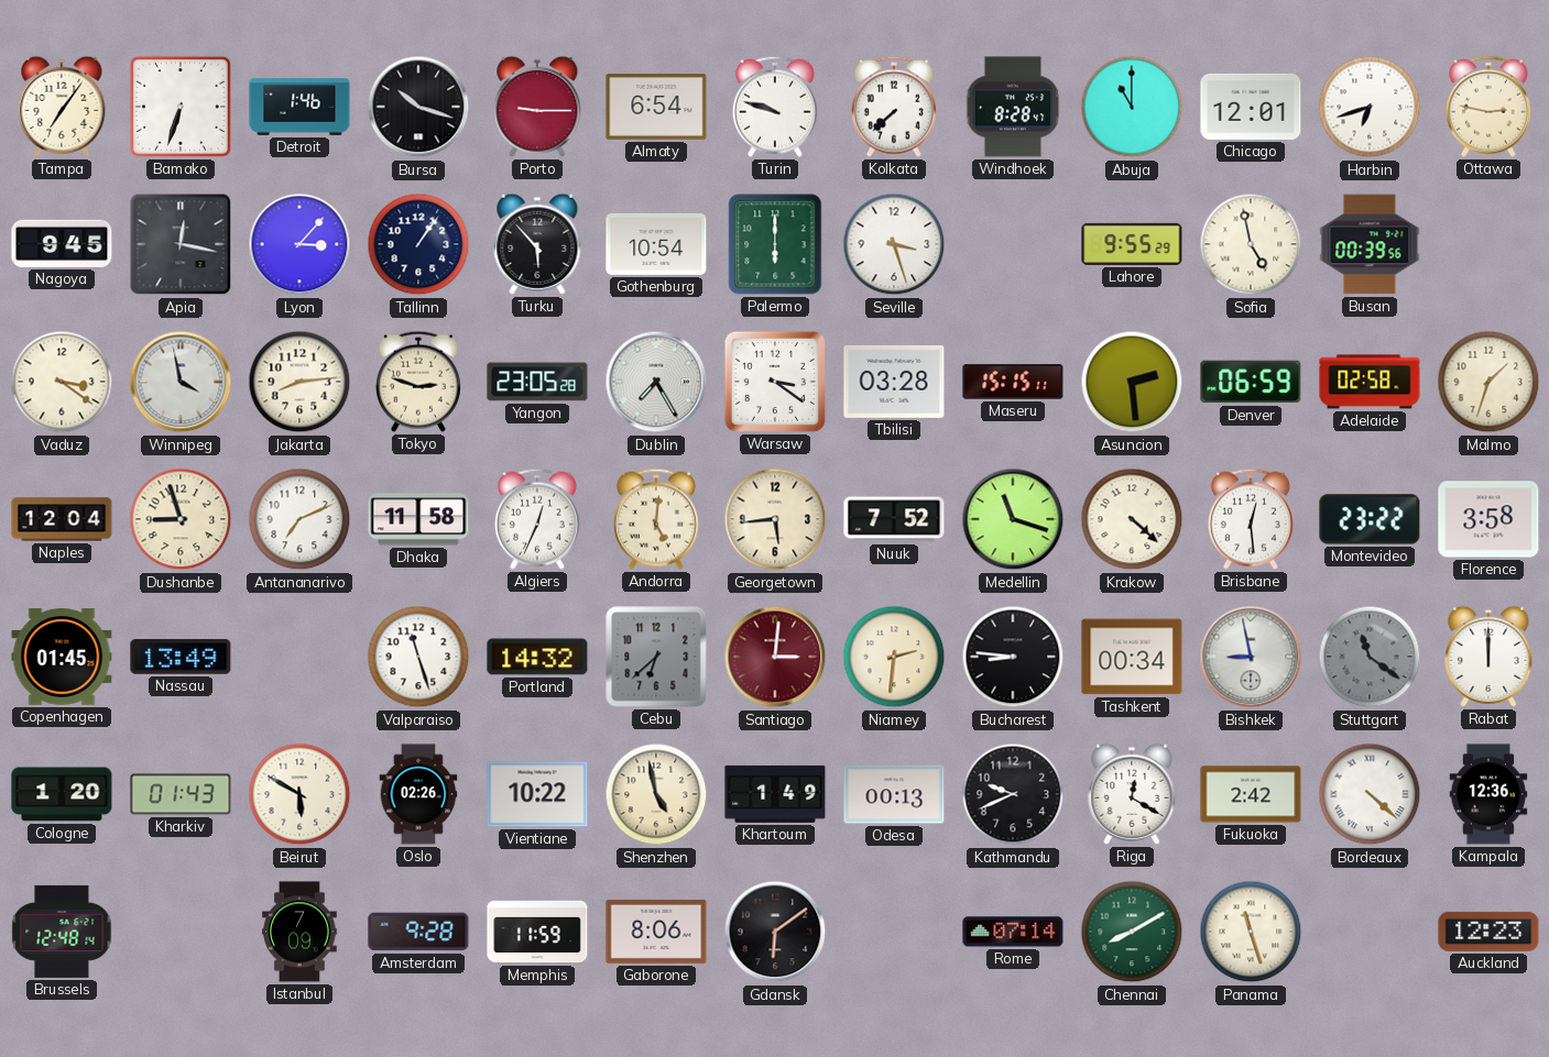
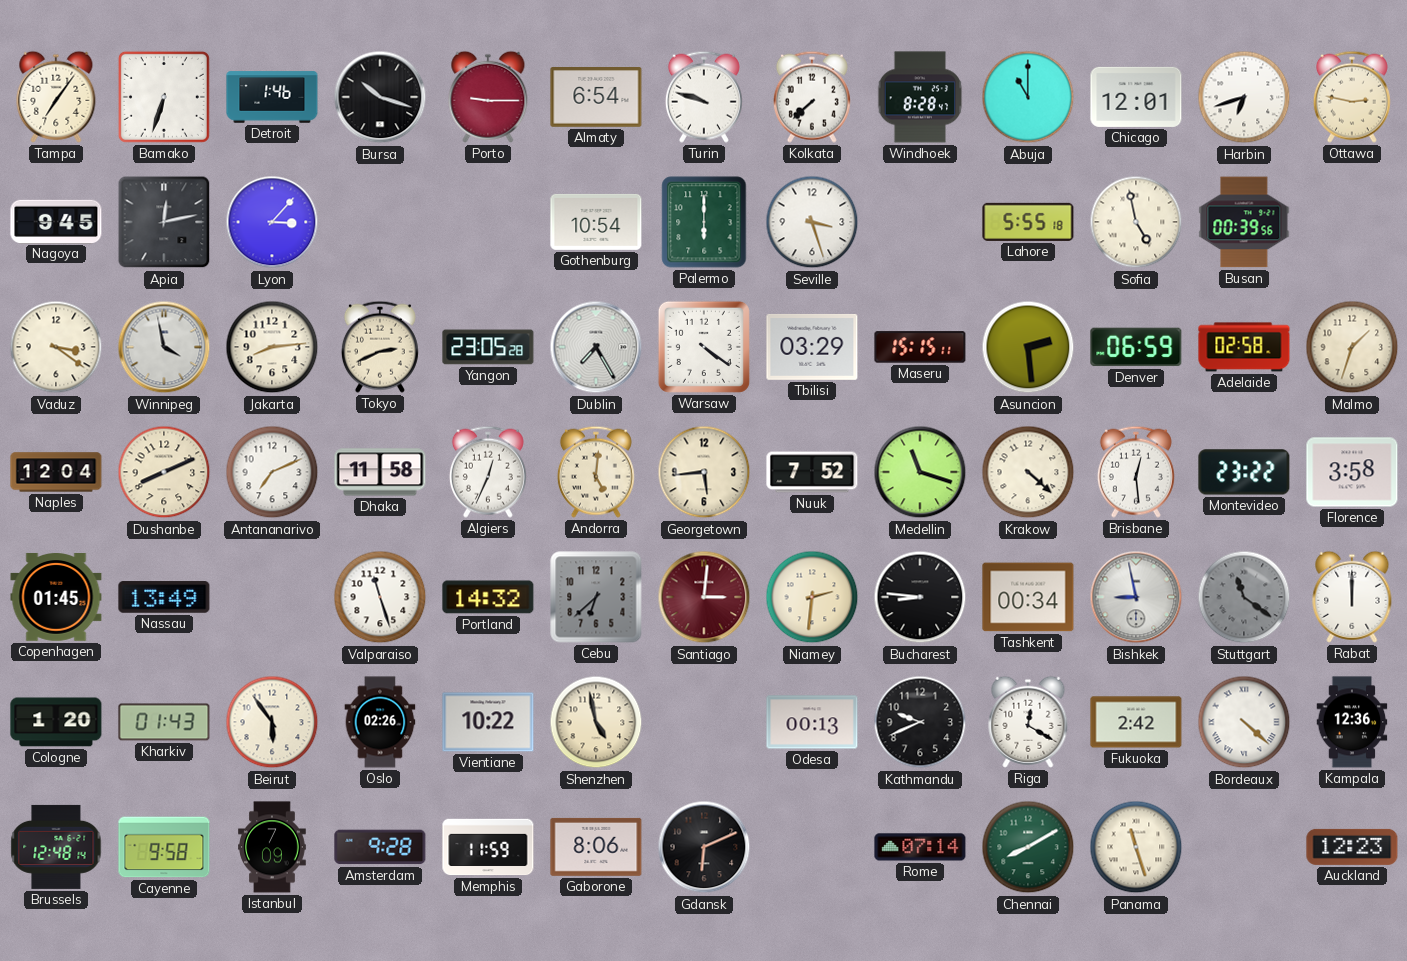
Apia: 12:17 -> 12:13
Tallinn: 1:06 -> none
Turku: 5:53 -> none
Lahore: 9:55 -> 5:55
Tokyo: 2:48 -> 2:41
Warsaw: 3:21 -> 4:21
Tbilisi: 03:28 -> 03:29
Dushanbe: 8:57 -> 8:11
Beirut: 5:50 -> 5:54
Khartoum: 1:49 -> none
Cayenne: none -> 9:58
Gdansk: 6:09 -> 6:11
